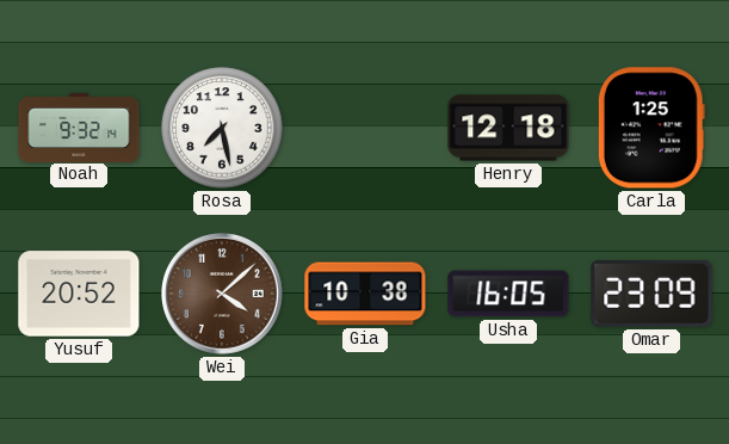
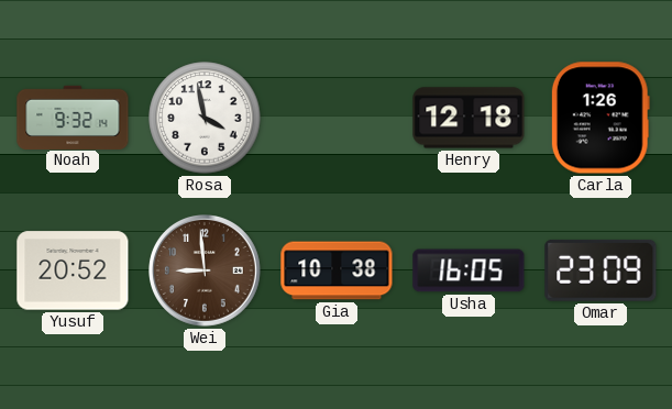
Rosa: 7:28 -> 3:58
Carla: 1:25 -> 1:26
Wei: 4:08 -> 8:59
